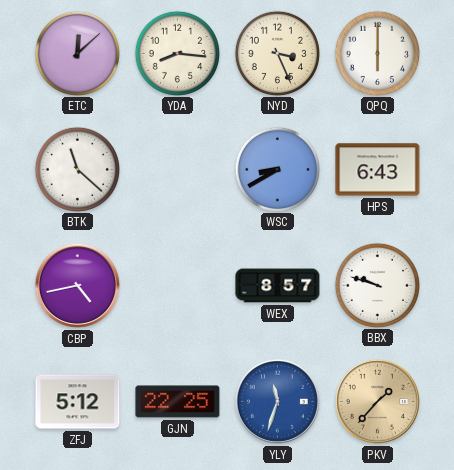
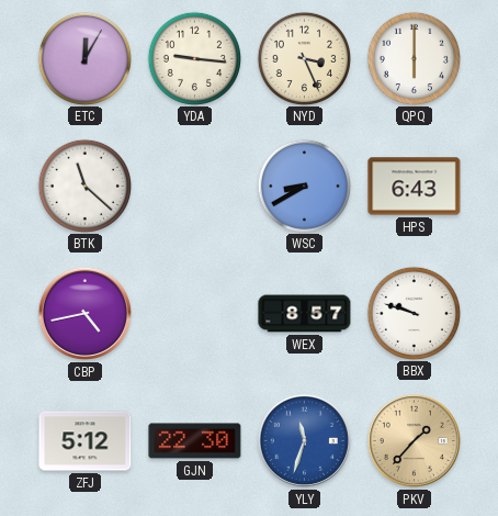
ETC: 12:08 -> 12:05
YDA: 8:16 -> 9:16
GJN: 22:25 -> 22:30
